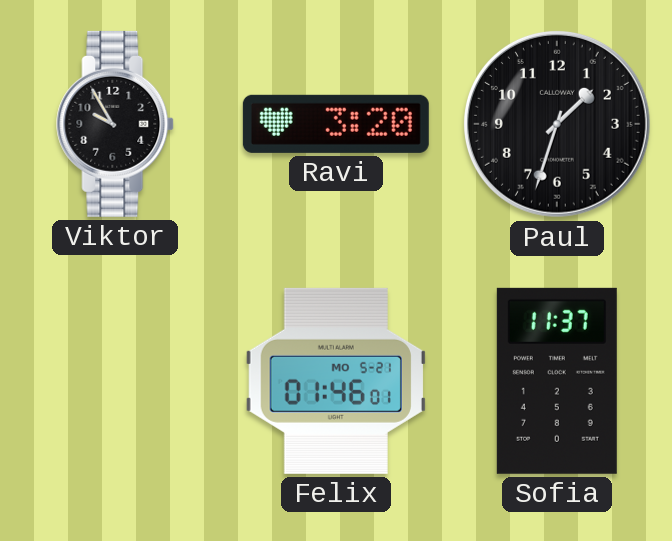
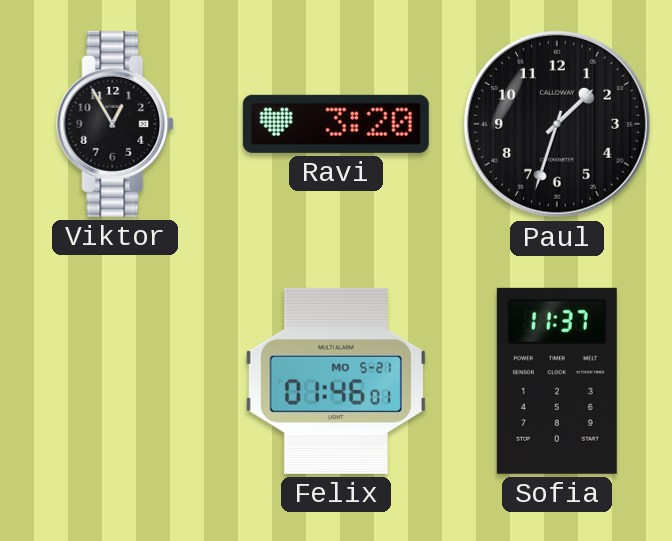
Viktor: 9:55 -> 12:55
